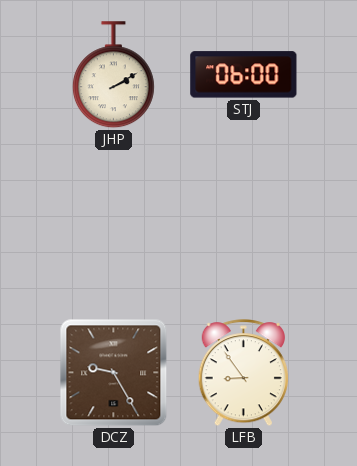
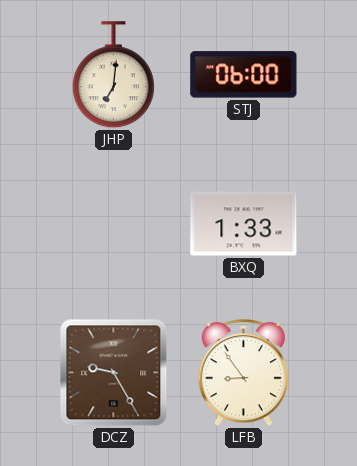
JHP: 2:10 -> 7:01
BXQ: none -> 1:33
